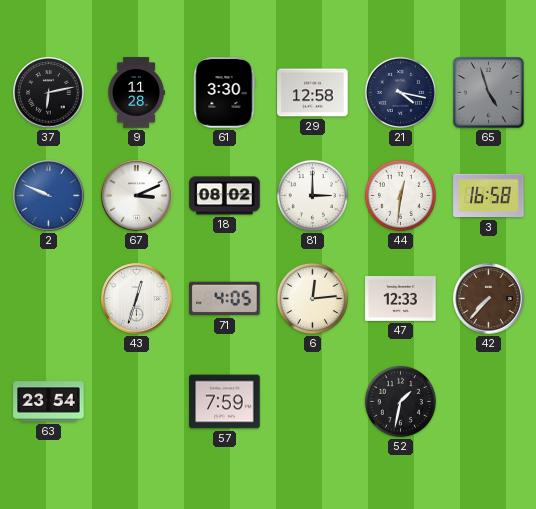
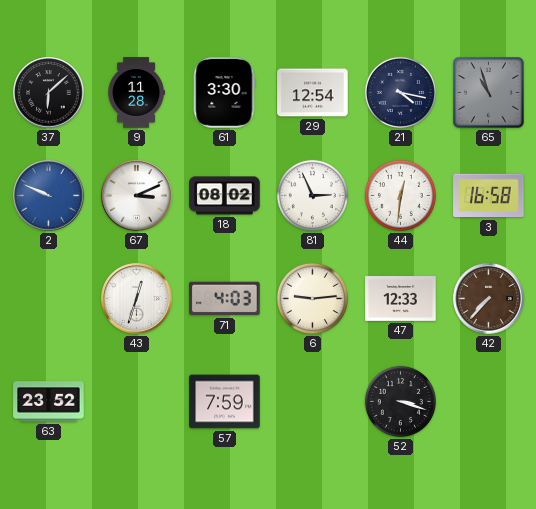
37: 6:13 -> 6:08
29: 12:58 -> 12:54
65: 4:57 -> 10:57
81: 3:00 -> 2:56
71: 4:05 -> 4:03
6: 12:14 -> 9:14
63: 23:54 -> 23:52
52: 1:32 -> 3:18
